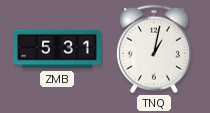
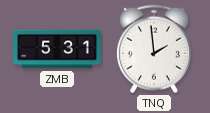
TNQ: 1:02 -> 1:59
